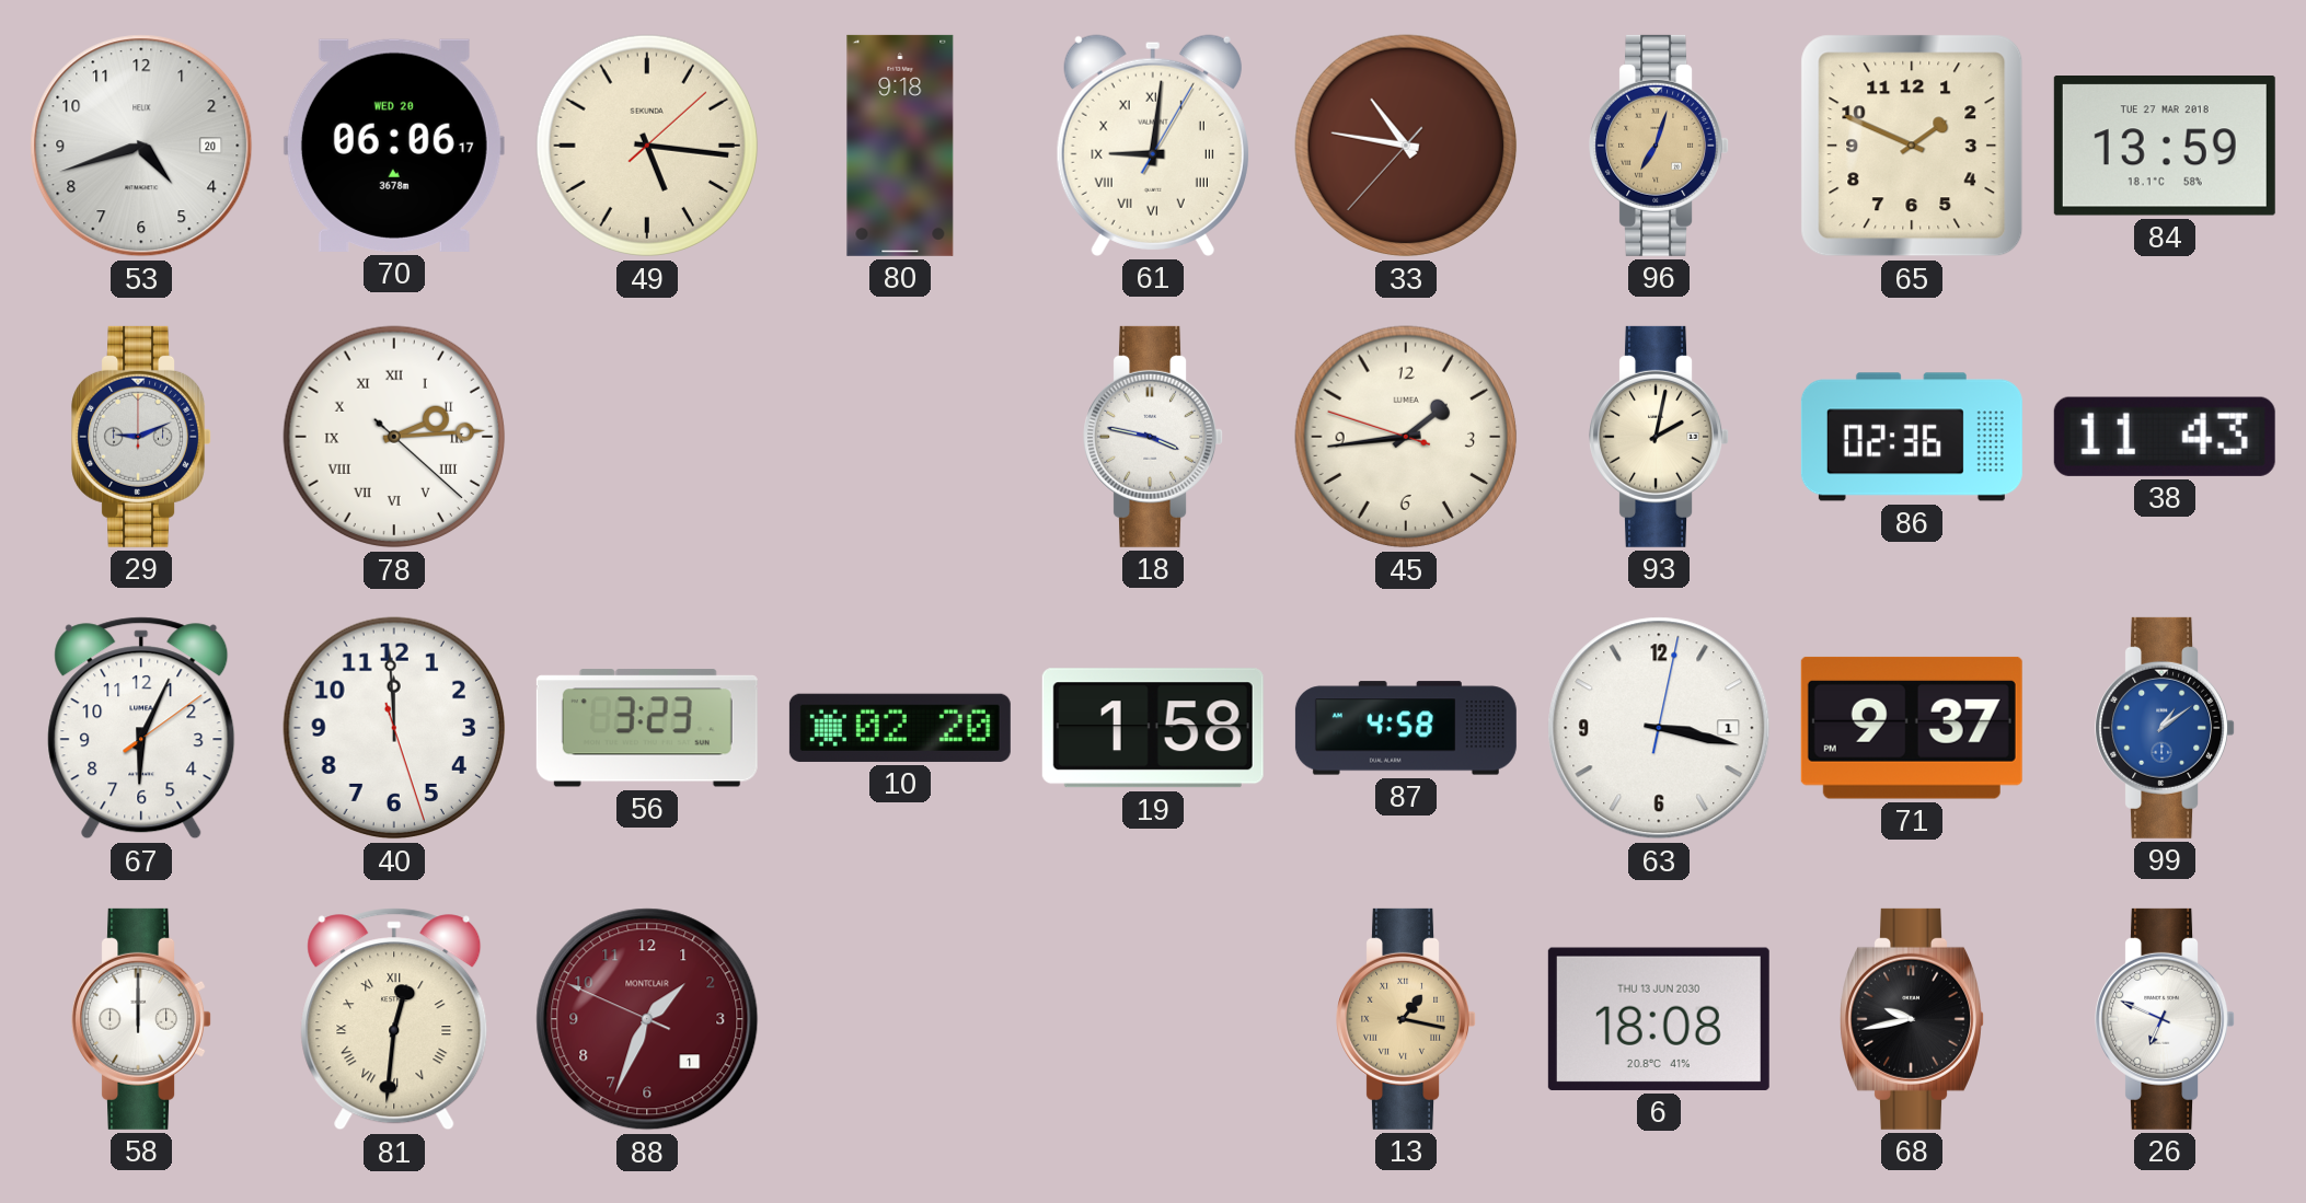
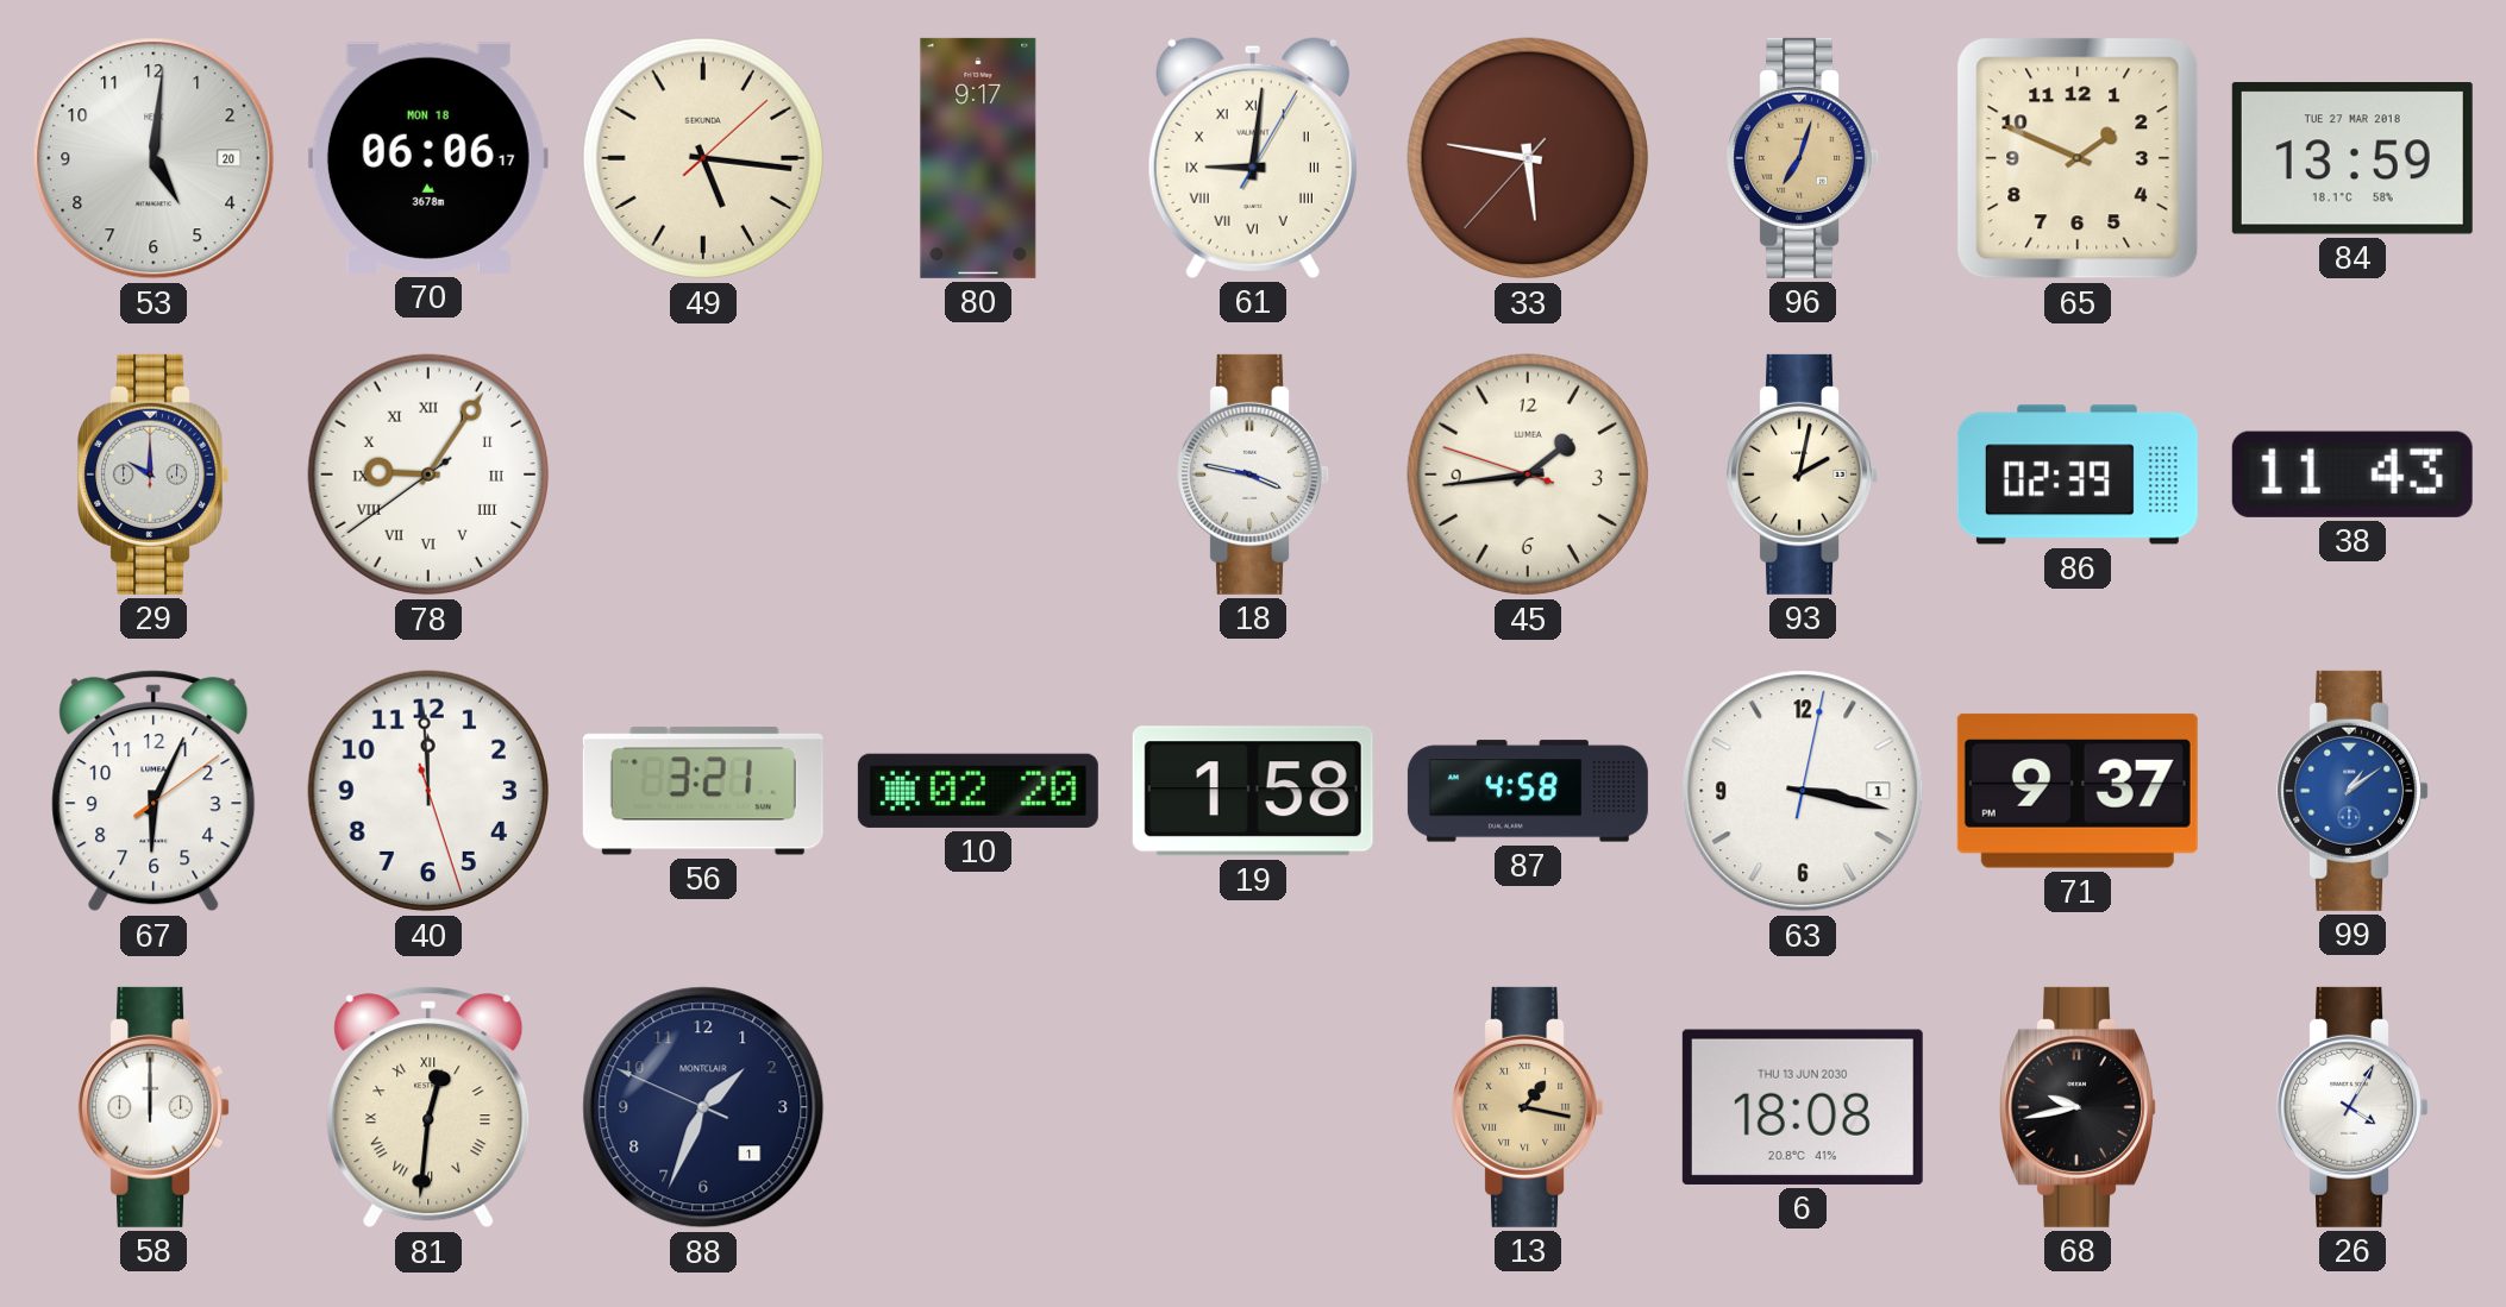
53: 4:42 -> 5:01
70 date: WED 20 -> MON 18
80: 9:18 -> 9:17
33: 10:46 -> 5:46
29: 9:11 -> 10:00
78: 2:14 -> 9:05
86: 02:36 -> 02:39
56: 3:23 -> 3:21
88 dial: burgundy -> navy
26: 6:49 -> 4:05
